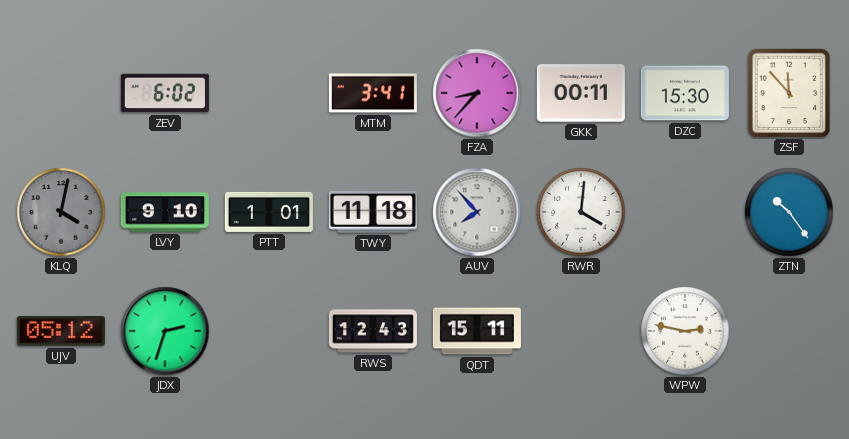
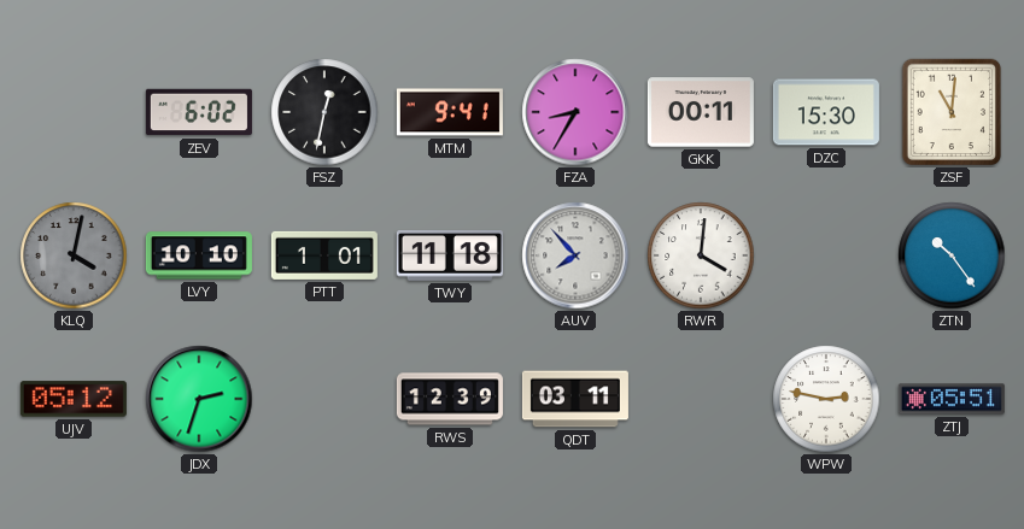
FSZ: none -> 12:32
MTM: 3:41 -> 9:41
FZA: 8:37 -> 8:35
ZSF: 11:53 -> 11:01
LVY: 9:10 -> 10:10
RWS: 12:43 -> 12:39
QDT: 15:11 -> 03:11
ZTJ: none -> 05:51
